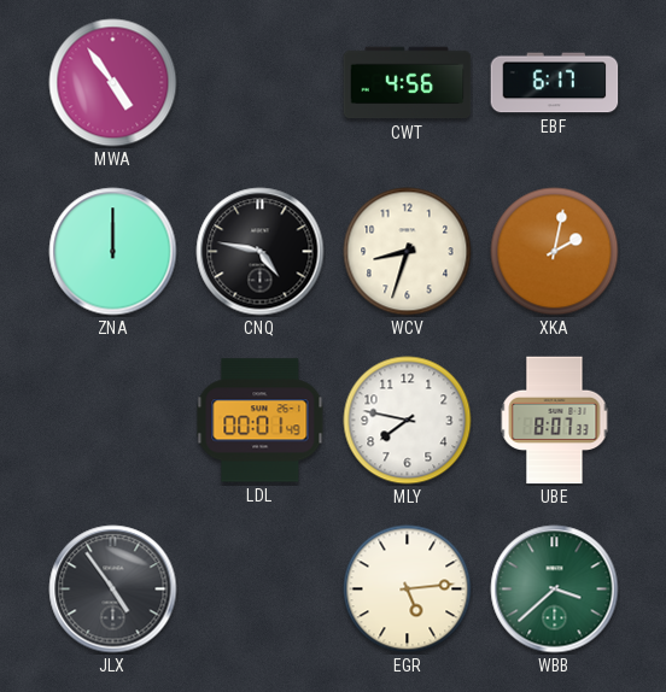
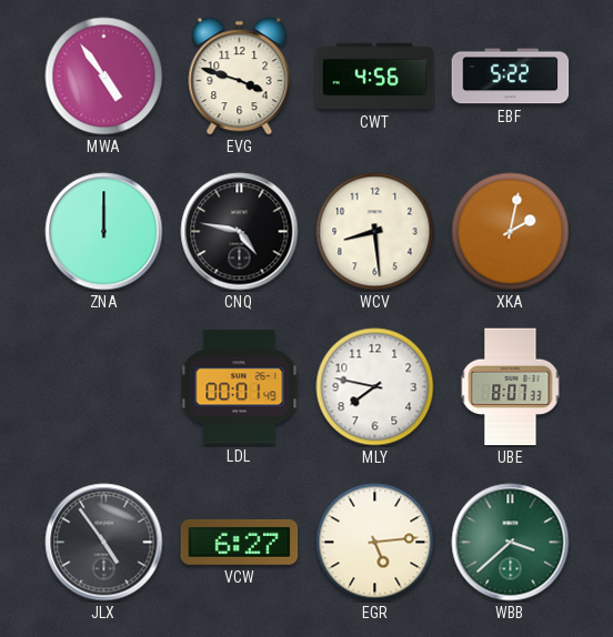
EVG: none -> 3:48
EBF: 6:17 -> 5:22
WCV: 8:33 -> 8:29
VCW: none -> 6:27
